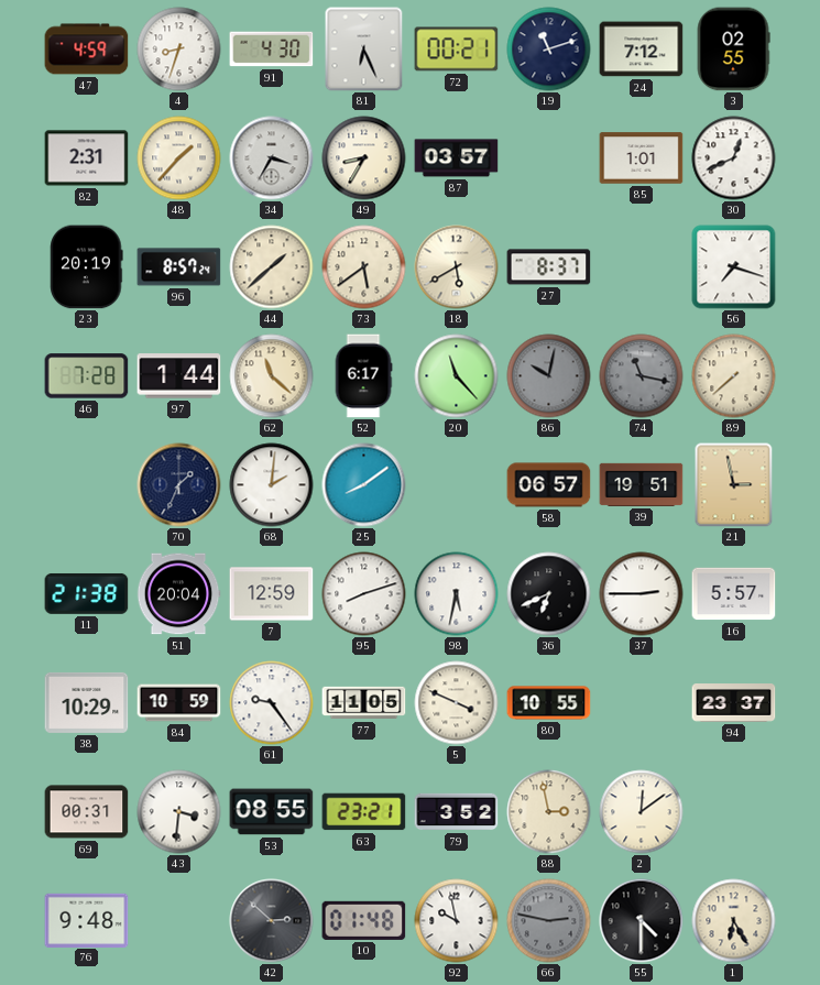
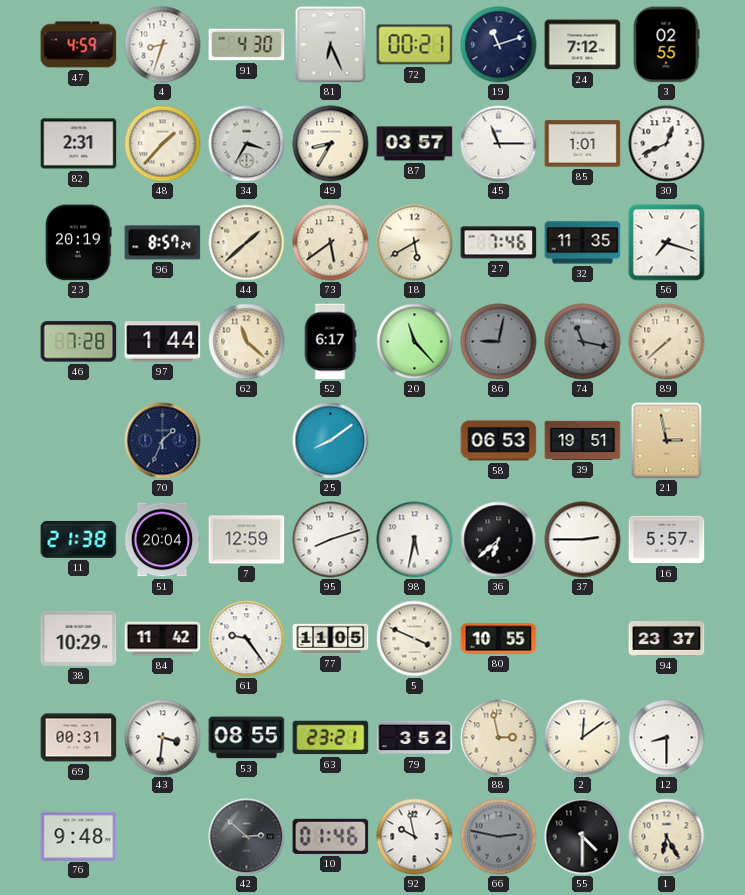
45: none -> 11:15
27: 8:37 -> 7:46
32: none -> 11:35
86: 10:02 -> 9:02
68: 2:01 -> none
58: 06:57 -> 06:53
36: 6:41 -> 6:38
84: 10:59 -> 11:42
12: none -> 8:30
10: 01:48 -> 01:46
